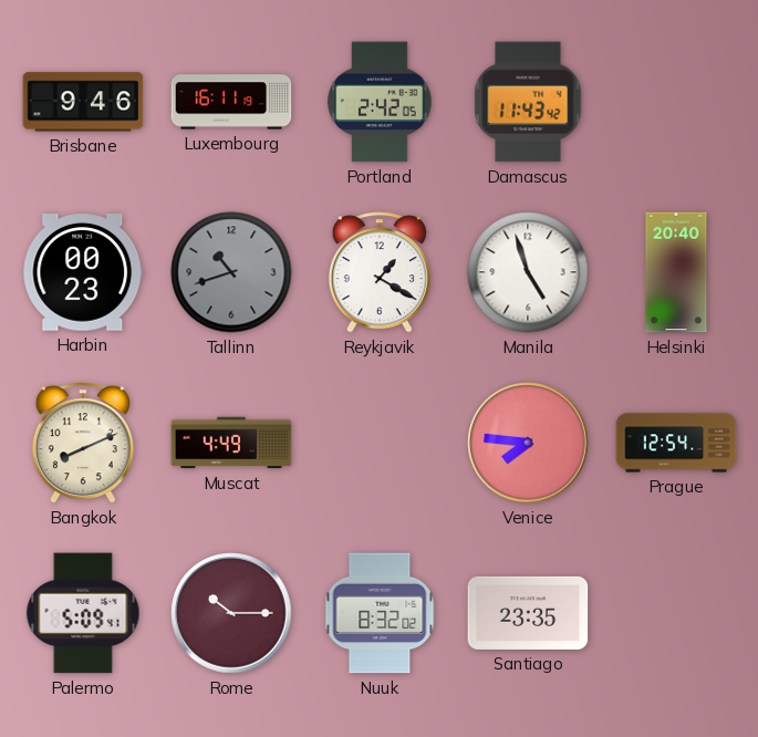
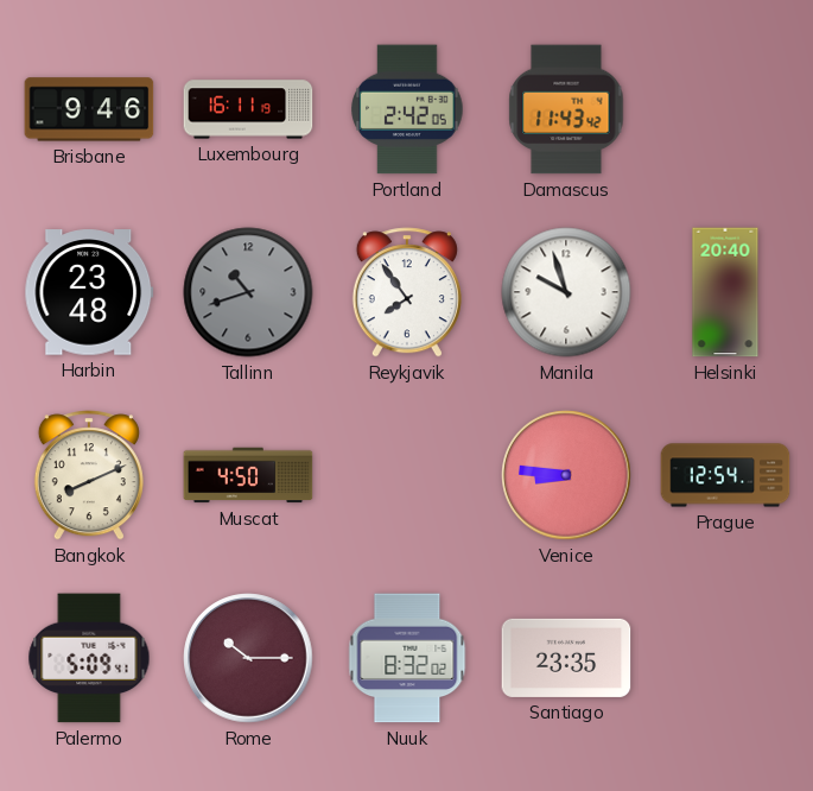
Harbin: 00:23 -> 23:48
Reykjavik: 1:20 -> 7:54
Manila: 4:57 -> 9:57
Muscat: 4:49 -> 4:50
Venice: 7:46 -> 8:46
